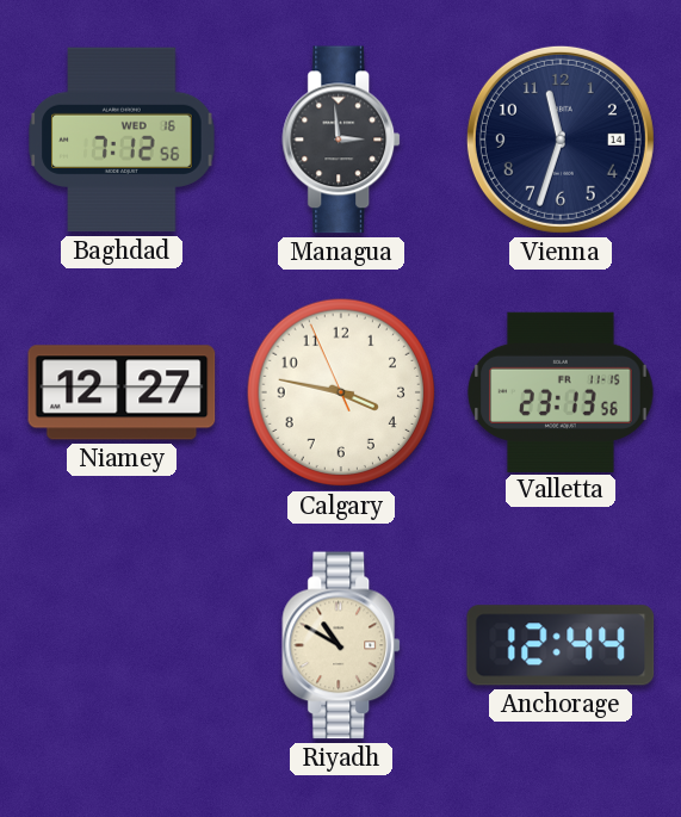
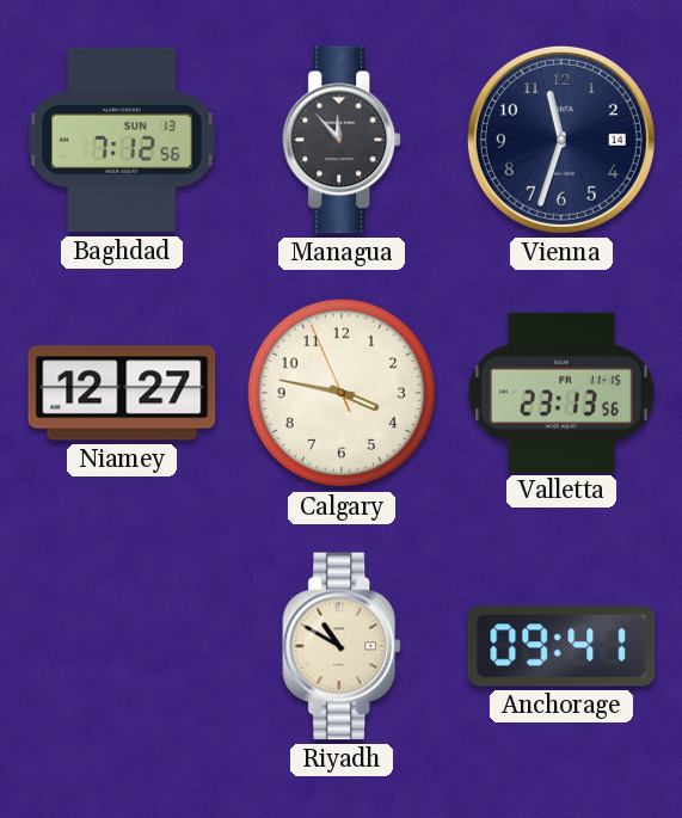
Baghdad date: WED 16 -> SUN 13
Managua: 2:59 -> 11:53
Anchorage: 12:44 -> 09:41
